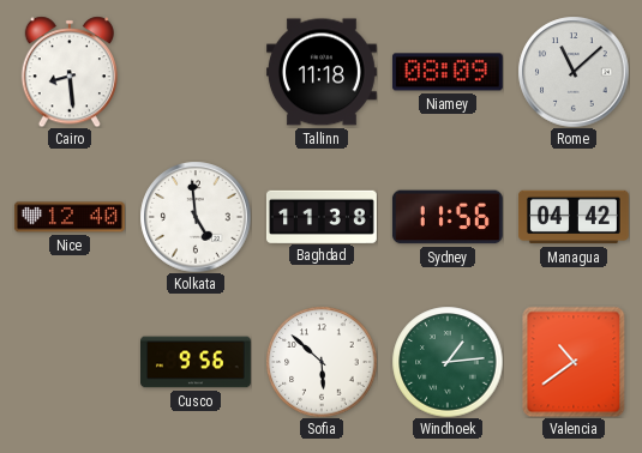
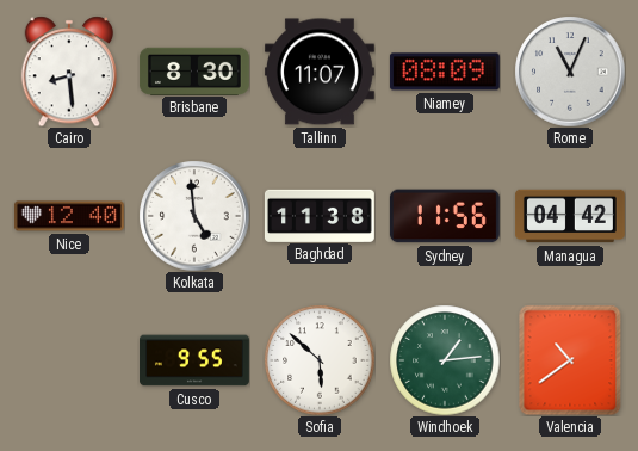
Brisbane: none -> 8:30
Tallinn: 11:18 -> 11:07
Rome: 11:08 -> 11:04
Cusco: 9:56 -> 9:55
